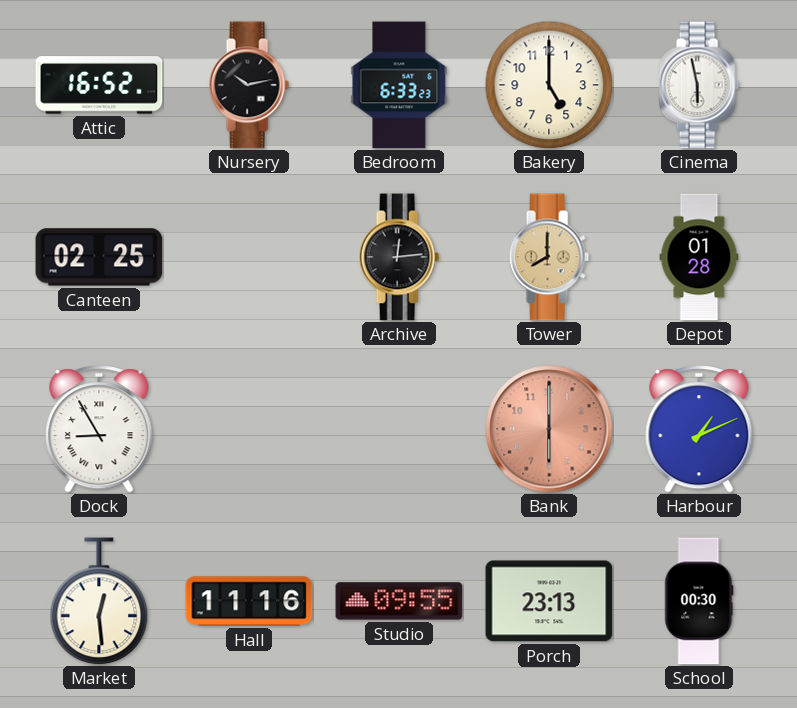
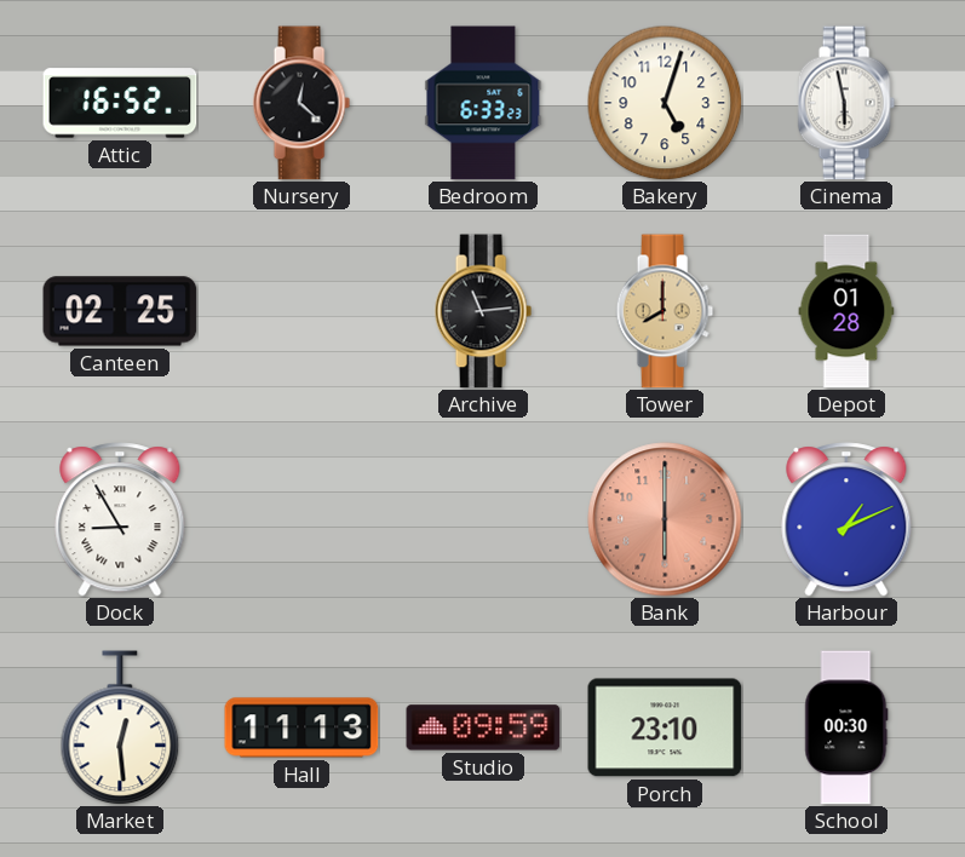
Nursery: 10:13 -> 12:22
Bakery: 5:00 -> 5:03
Archive: 12:14 -> 11:14
Hall: 11:16 -> 11:13
Studio: 09:55 -> 09:59
Porch: 23:13 -> 23:10
